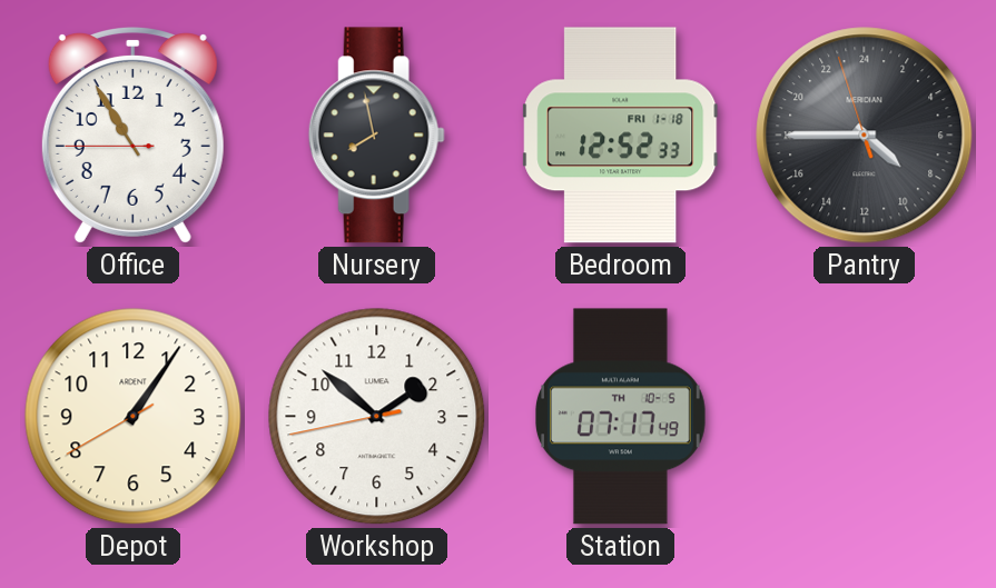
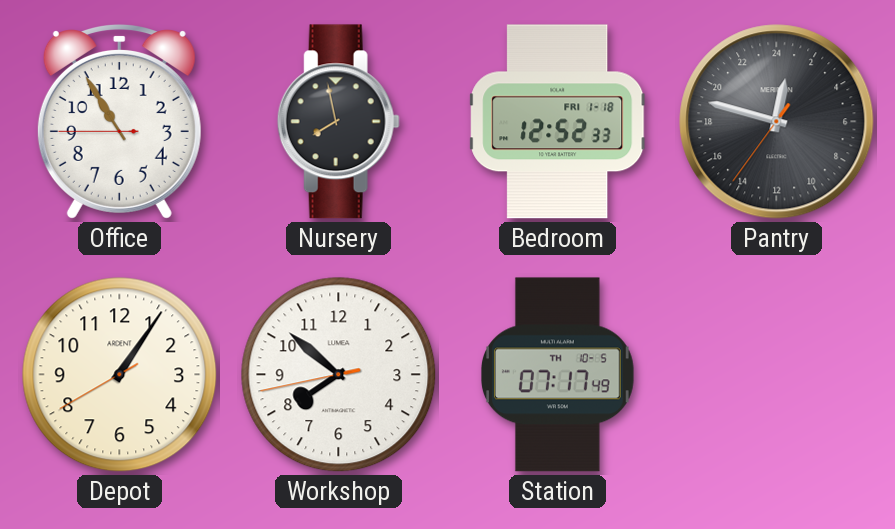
Pantry: 8:44 -> 0:47
Workshop: 1:51 -> 7:51
